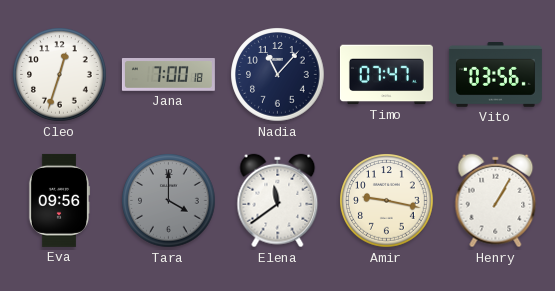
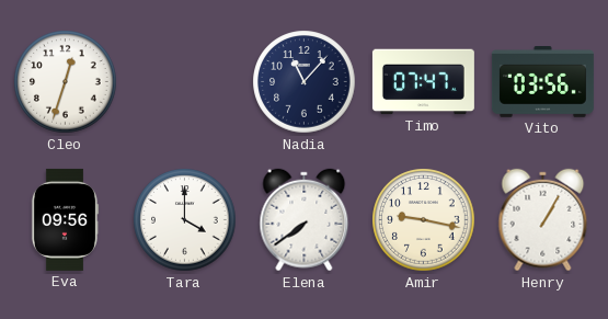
Jana: 7:00 -> none
Tara dial: grey -> white
Elena: 11:39 -> 7:39
